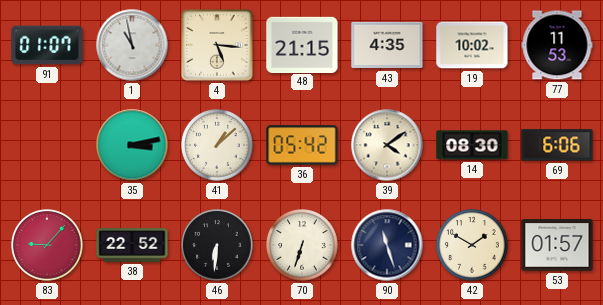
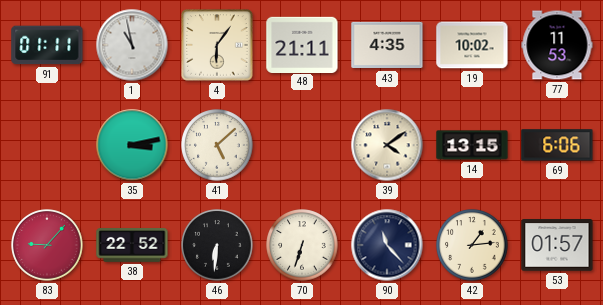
91: 01:07 -> 01:11
4: 5:16 -> 6:06
48: 21:15 -> 21:11
41: 1:08 -> 5:08
36: 05:42 -> none
14: 08:30 -> 13:15
90: 11:27 -> 11:23
42: 1:50 -> 1:14
